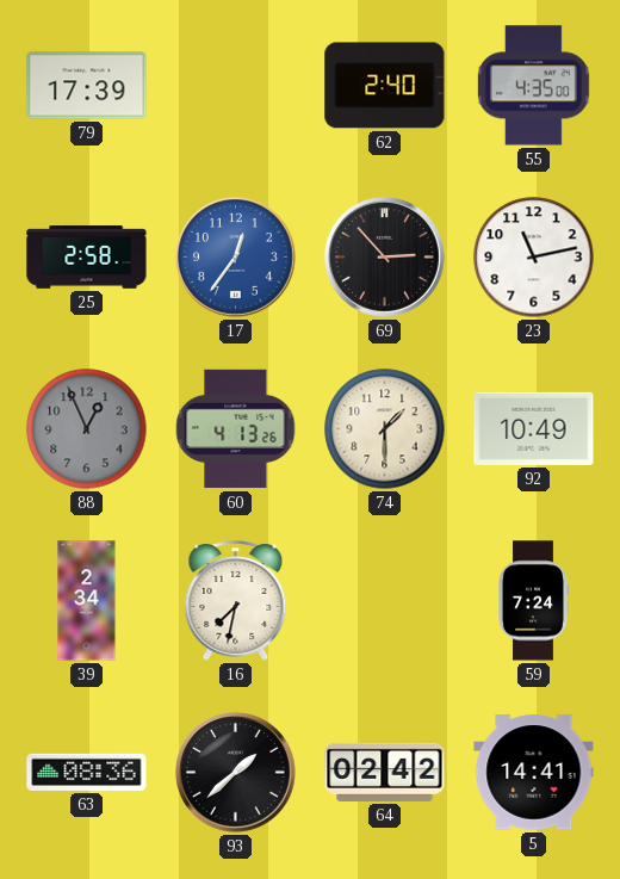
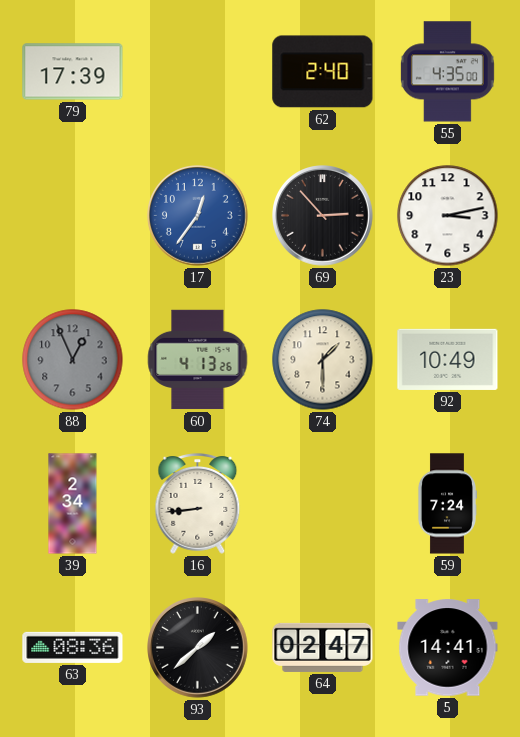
25: 2:58 -> none
23: 11:13 -> 3:13
16: 7:32 -> 8:44
64: 02:42 -> 02:47
